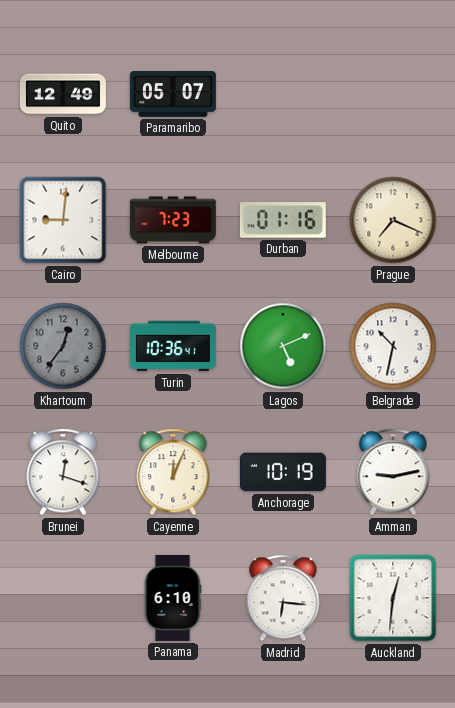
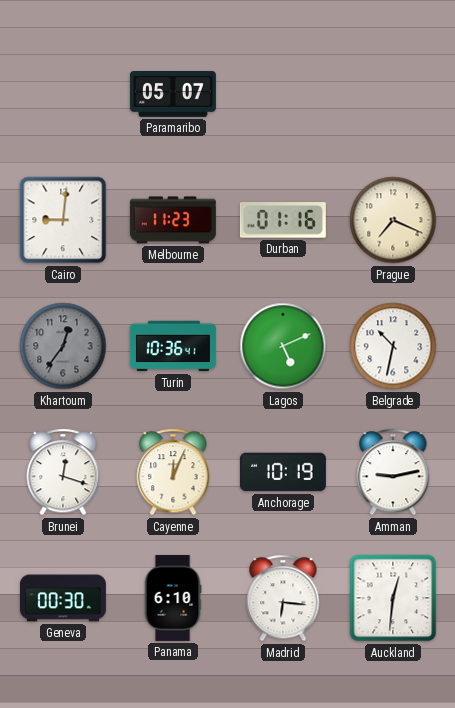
Quito: 12:49 -> none
Melbourne: 7:23 -> 11:23
Geneva: none -> 00:30
